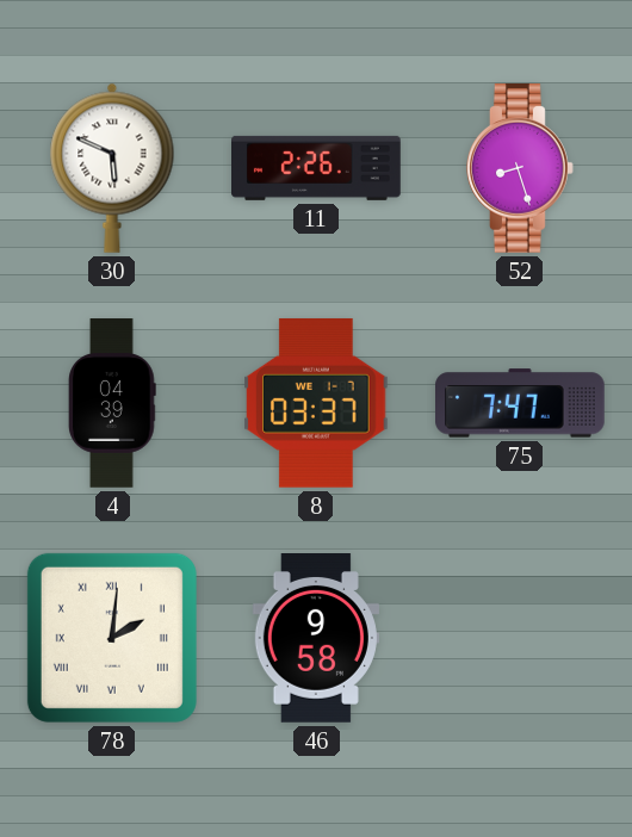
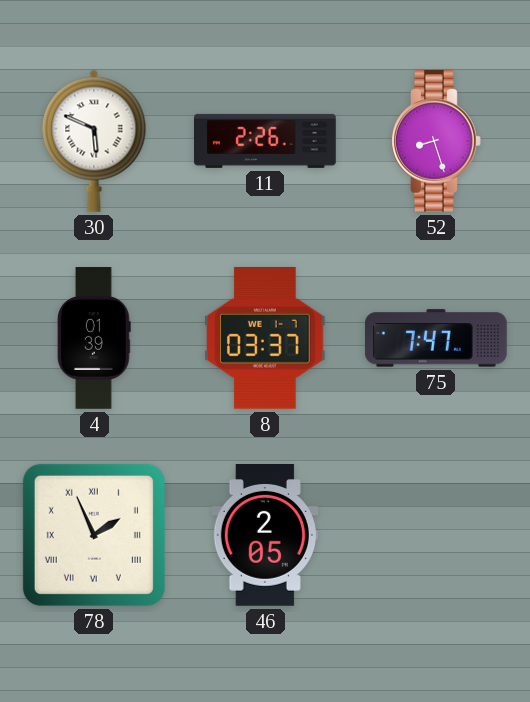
4: 04:39 -> 01:39
78: 2:01 -> 1:56
46: 9:58 -> 2:05
